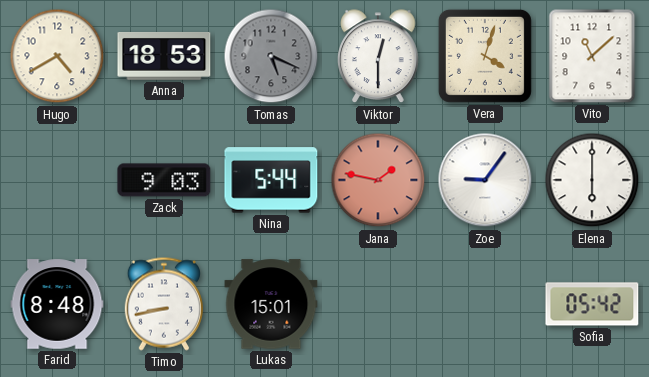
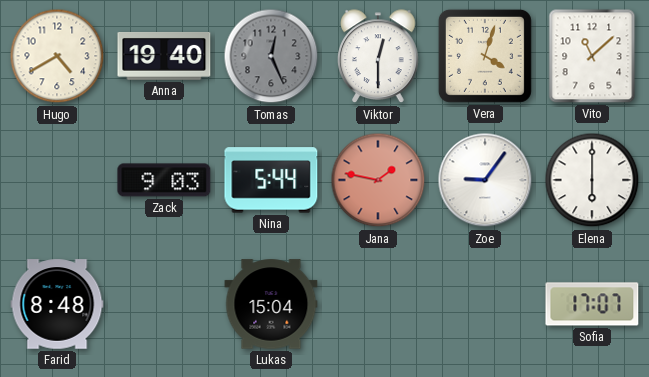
Anna: 18:53 -> 19:40
Tomas: 5:19 -> 12:26
Timo: 8:43 -> none
Lukas: 15:01 -> 15:04
Sofia: 05:42 -> 17:07
